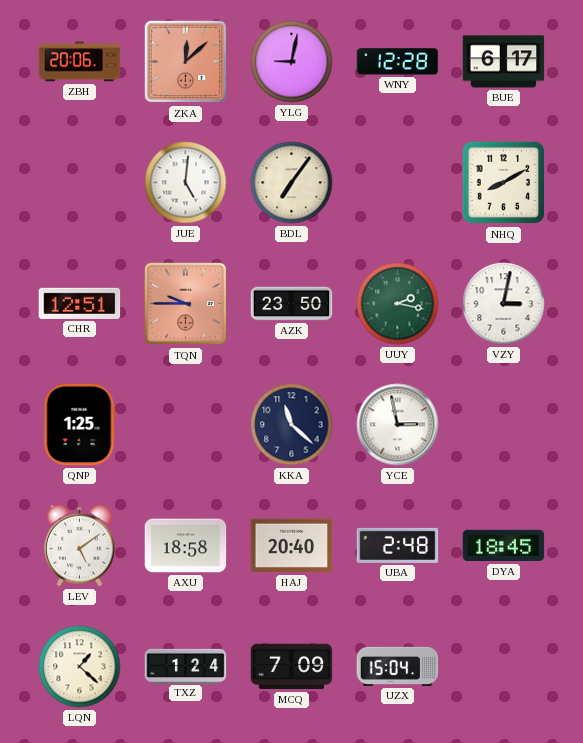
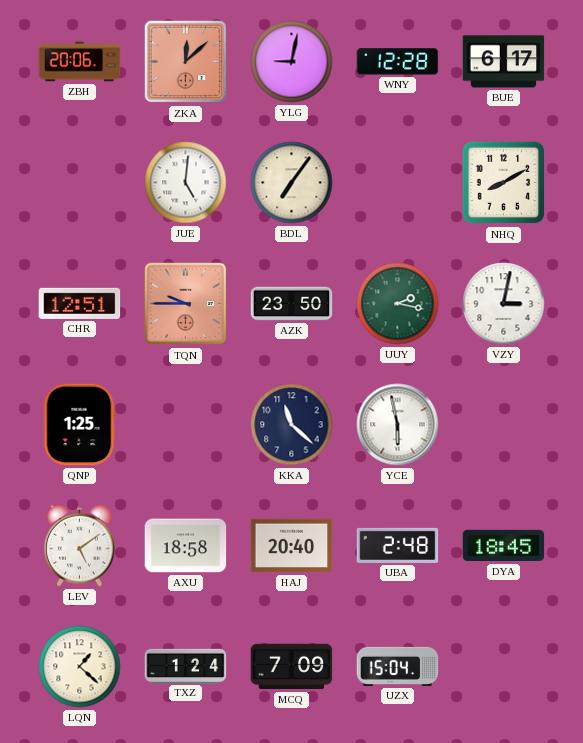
YCE: 2:58 -> 5:58
